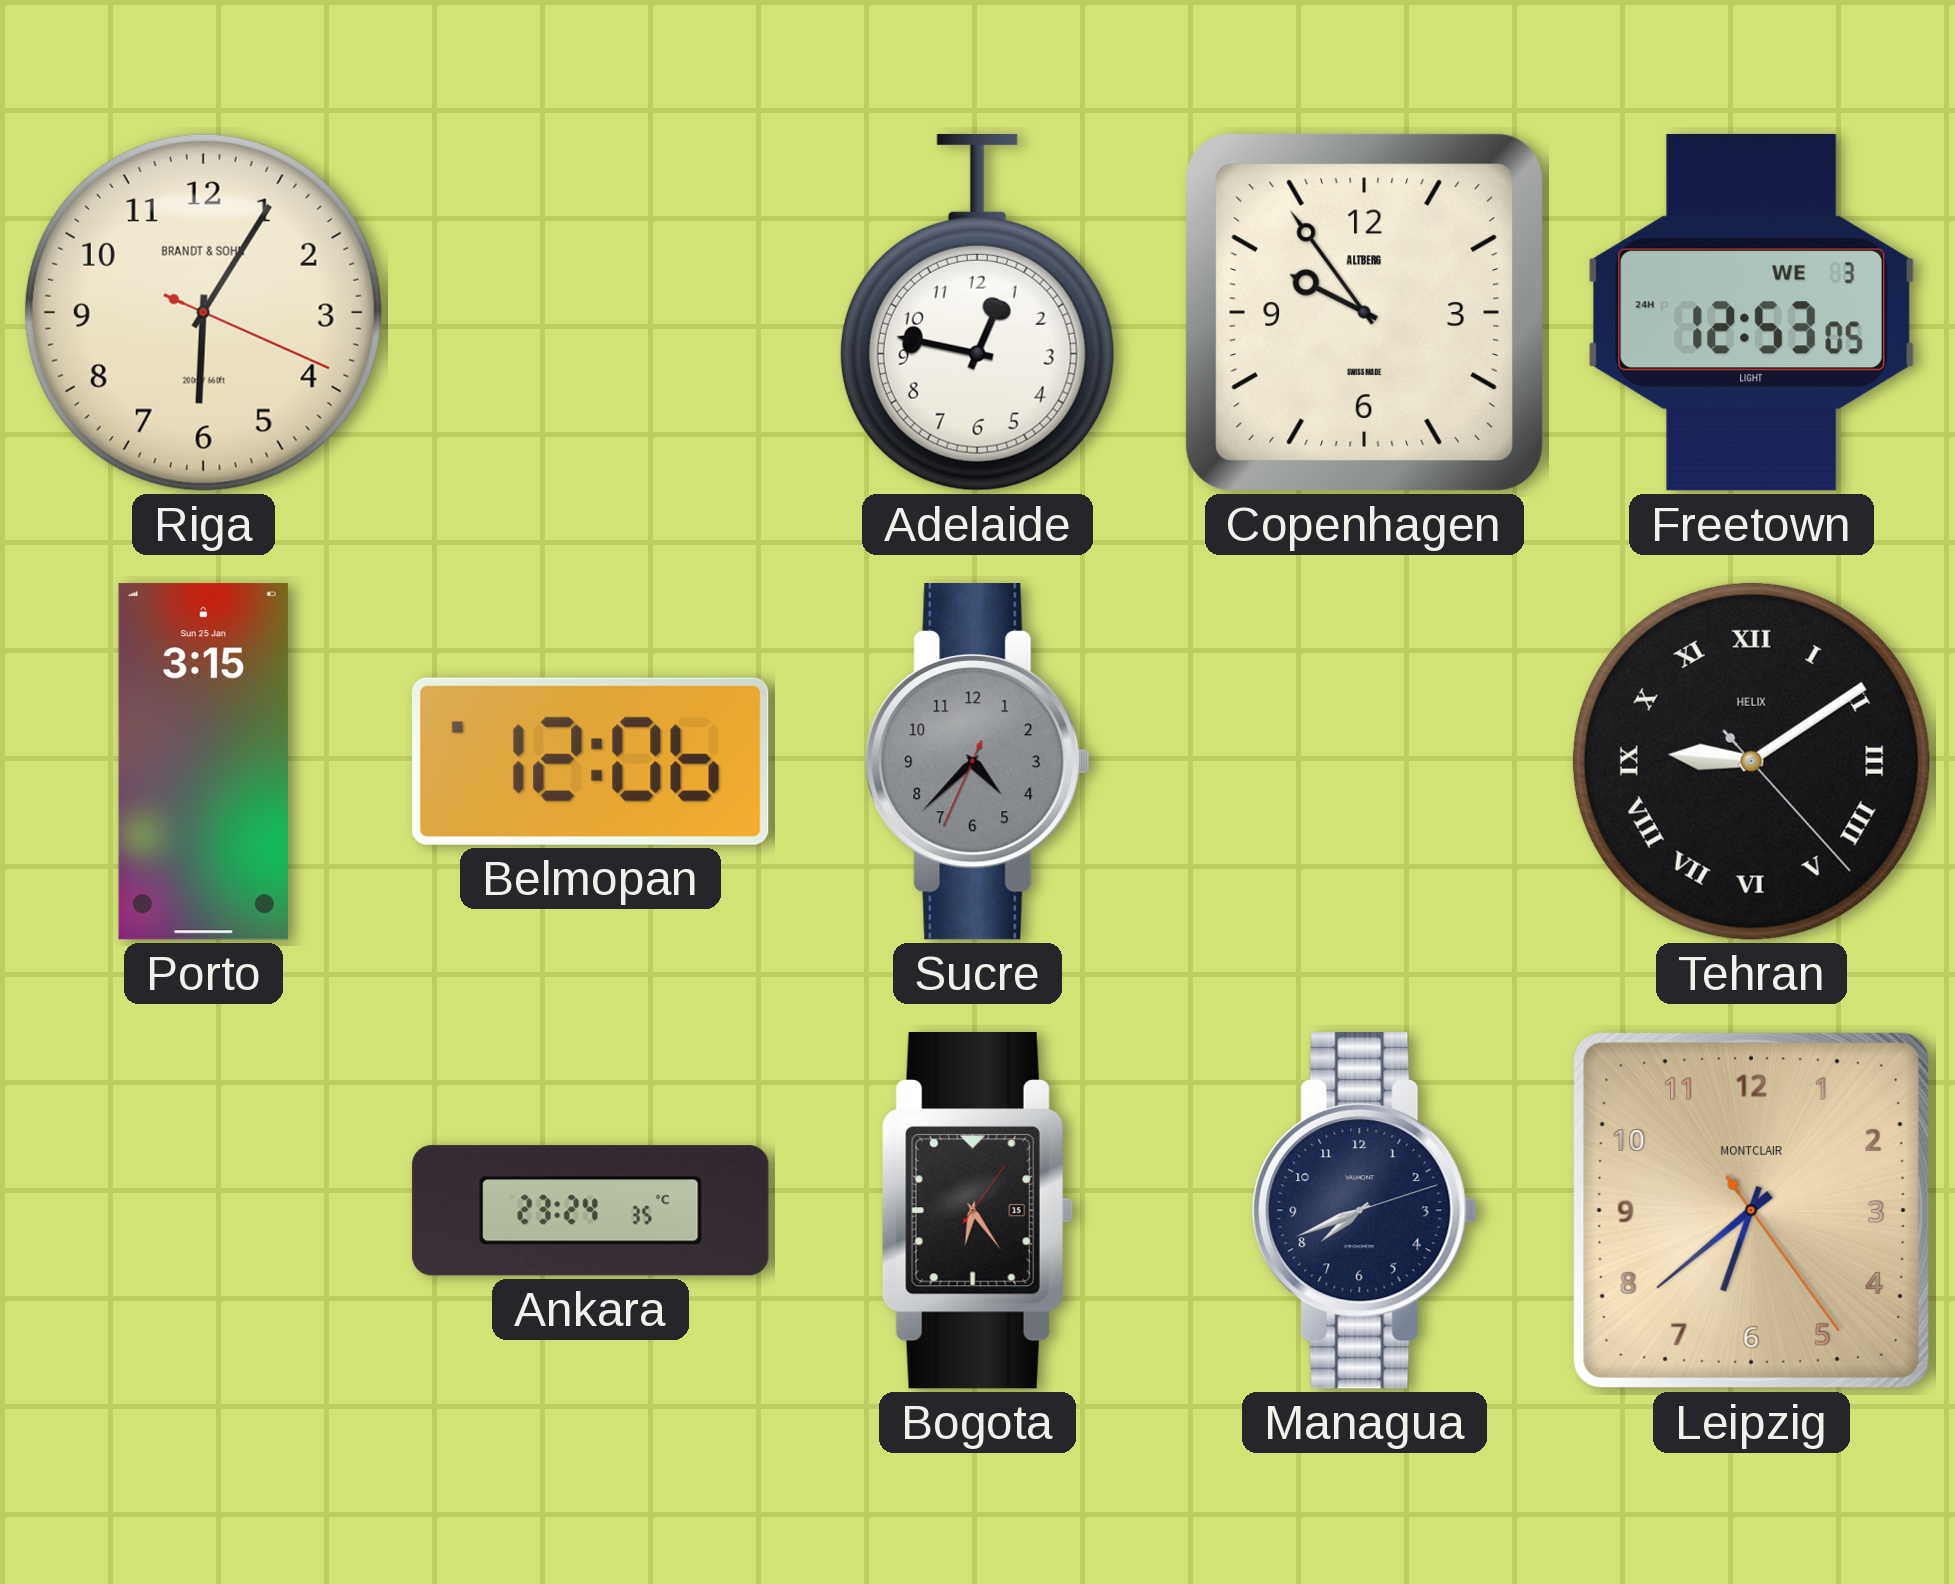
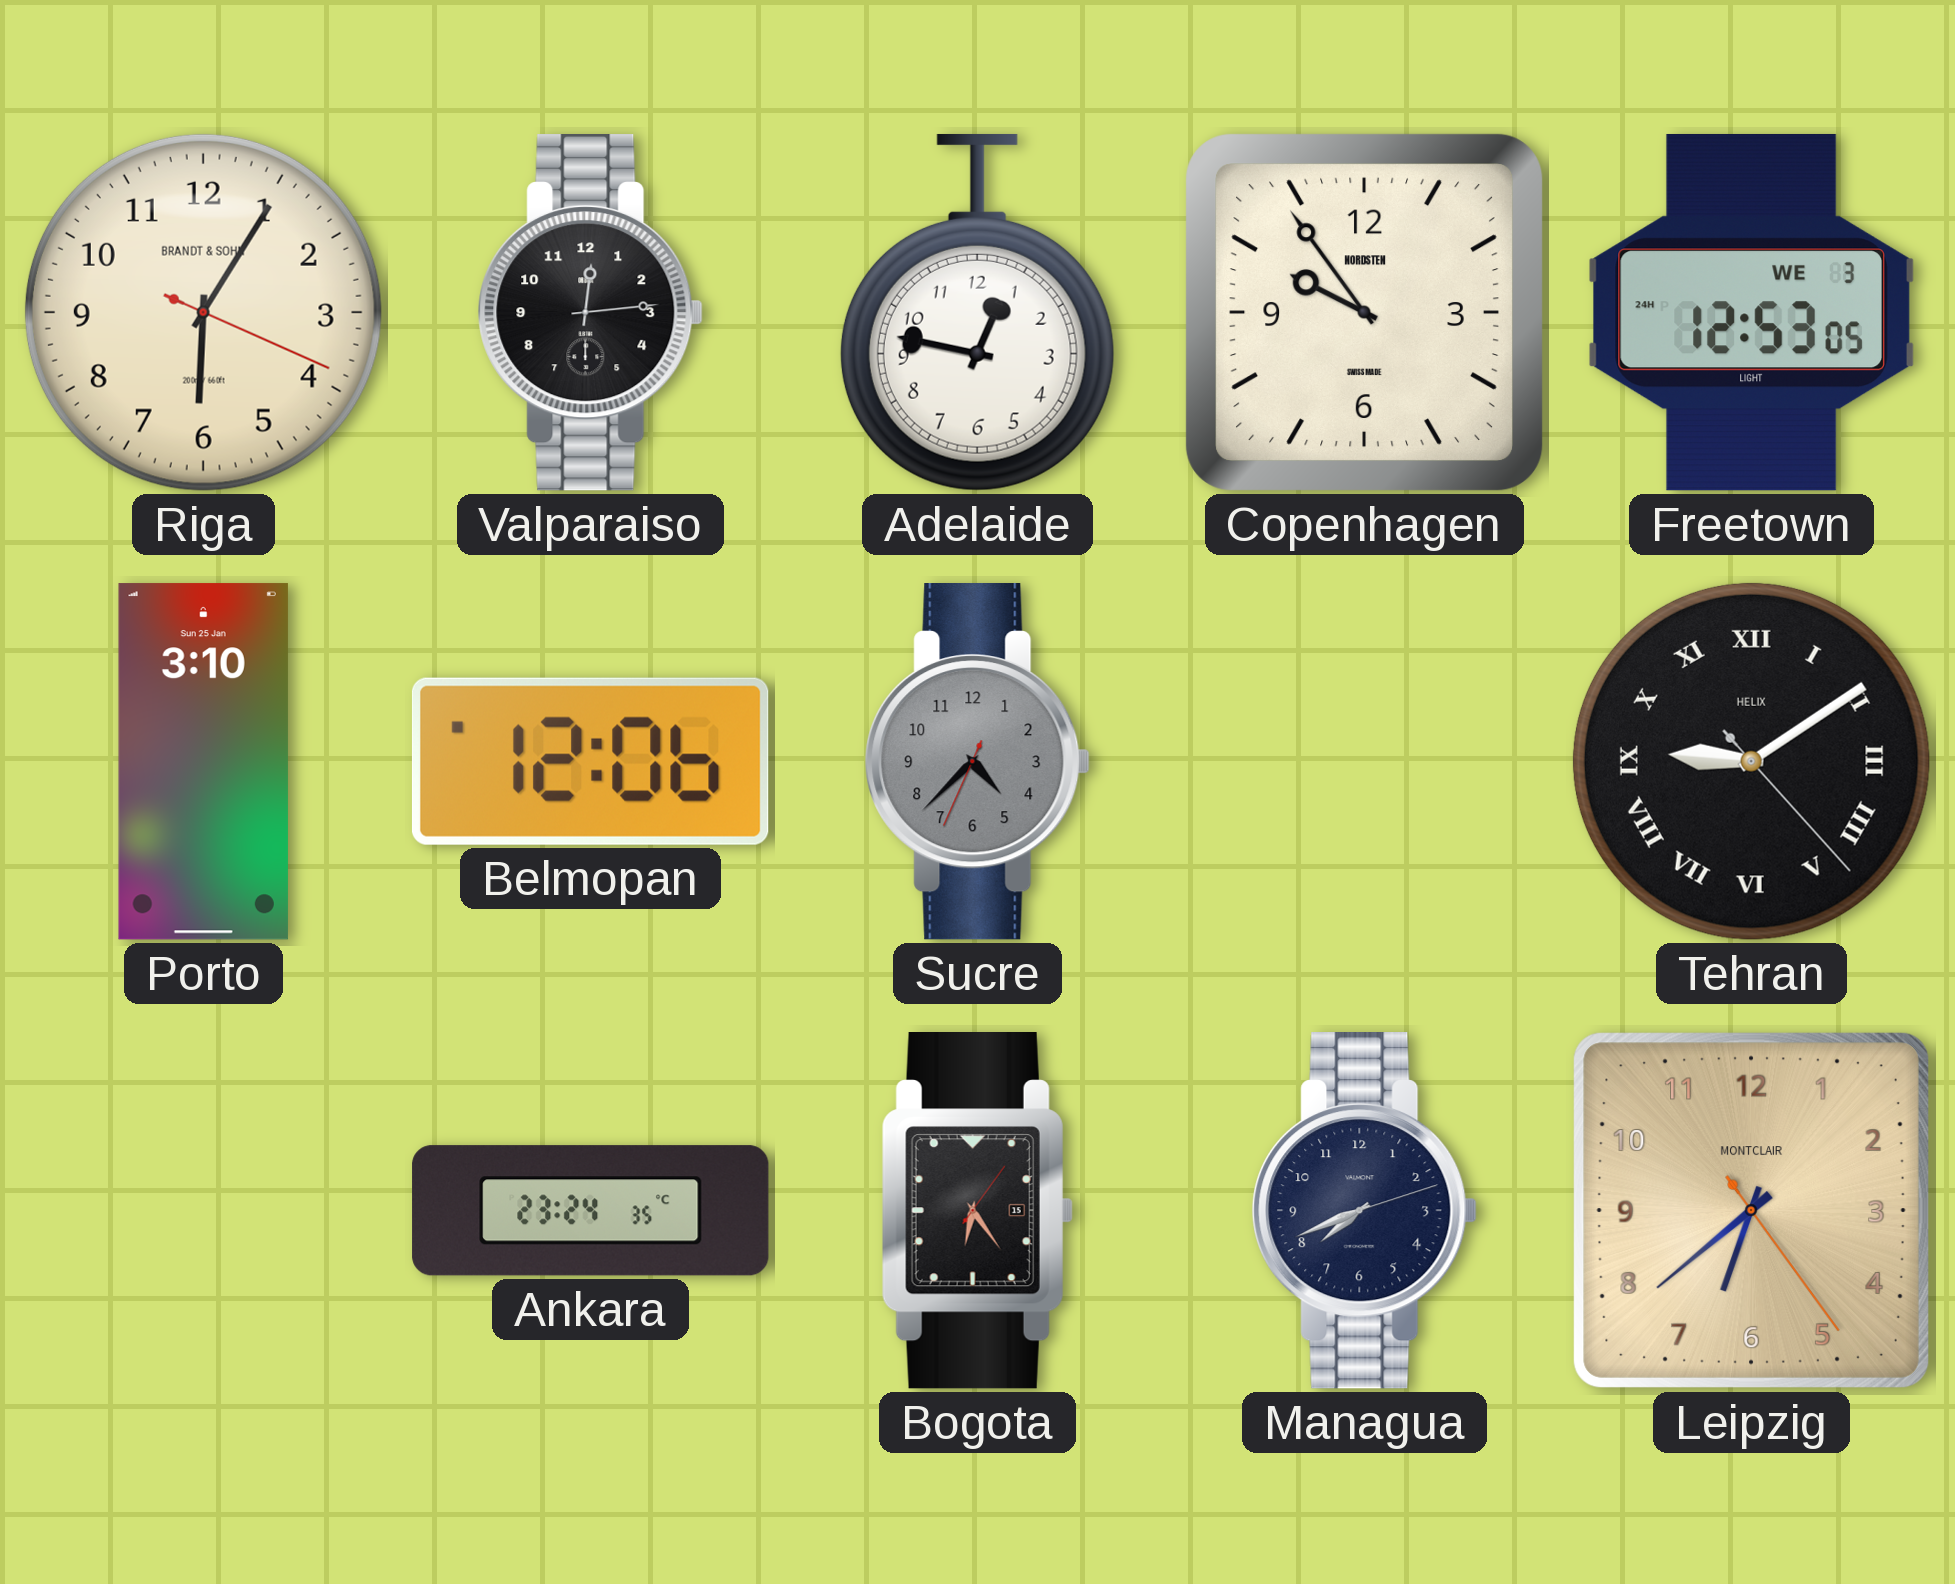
Valparaiso: none -> 12:14
Copenhagen brand: ALTBERG -> NORDSTEN
Porto: 3:15 -> 3:10
